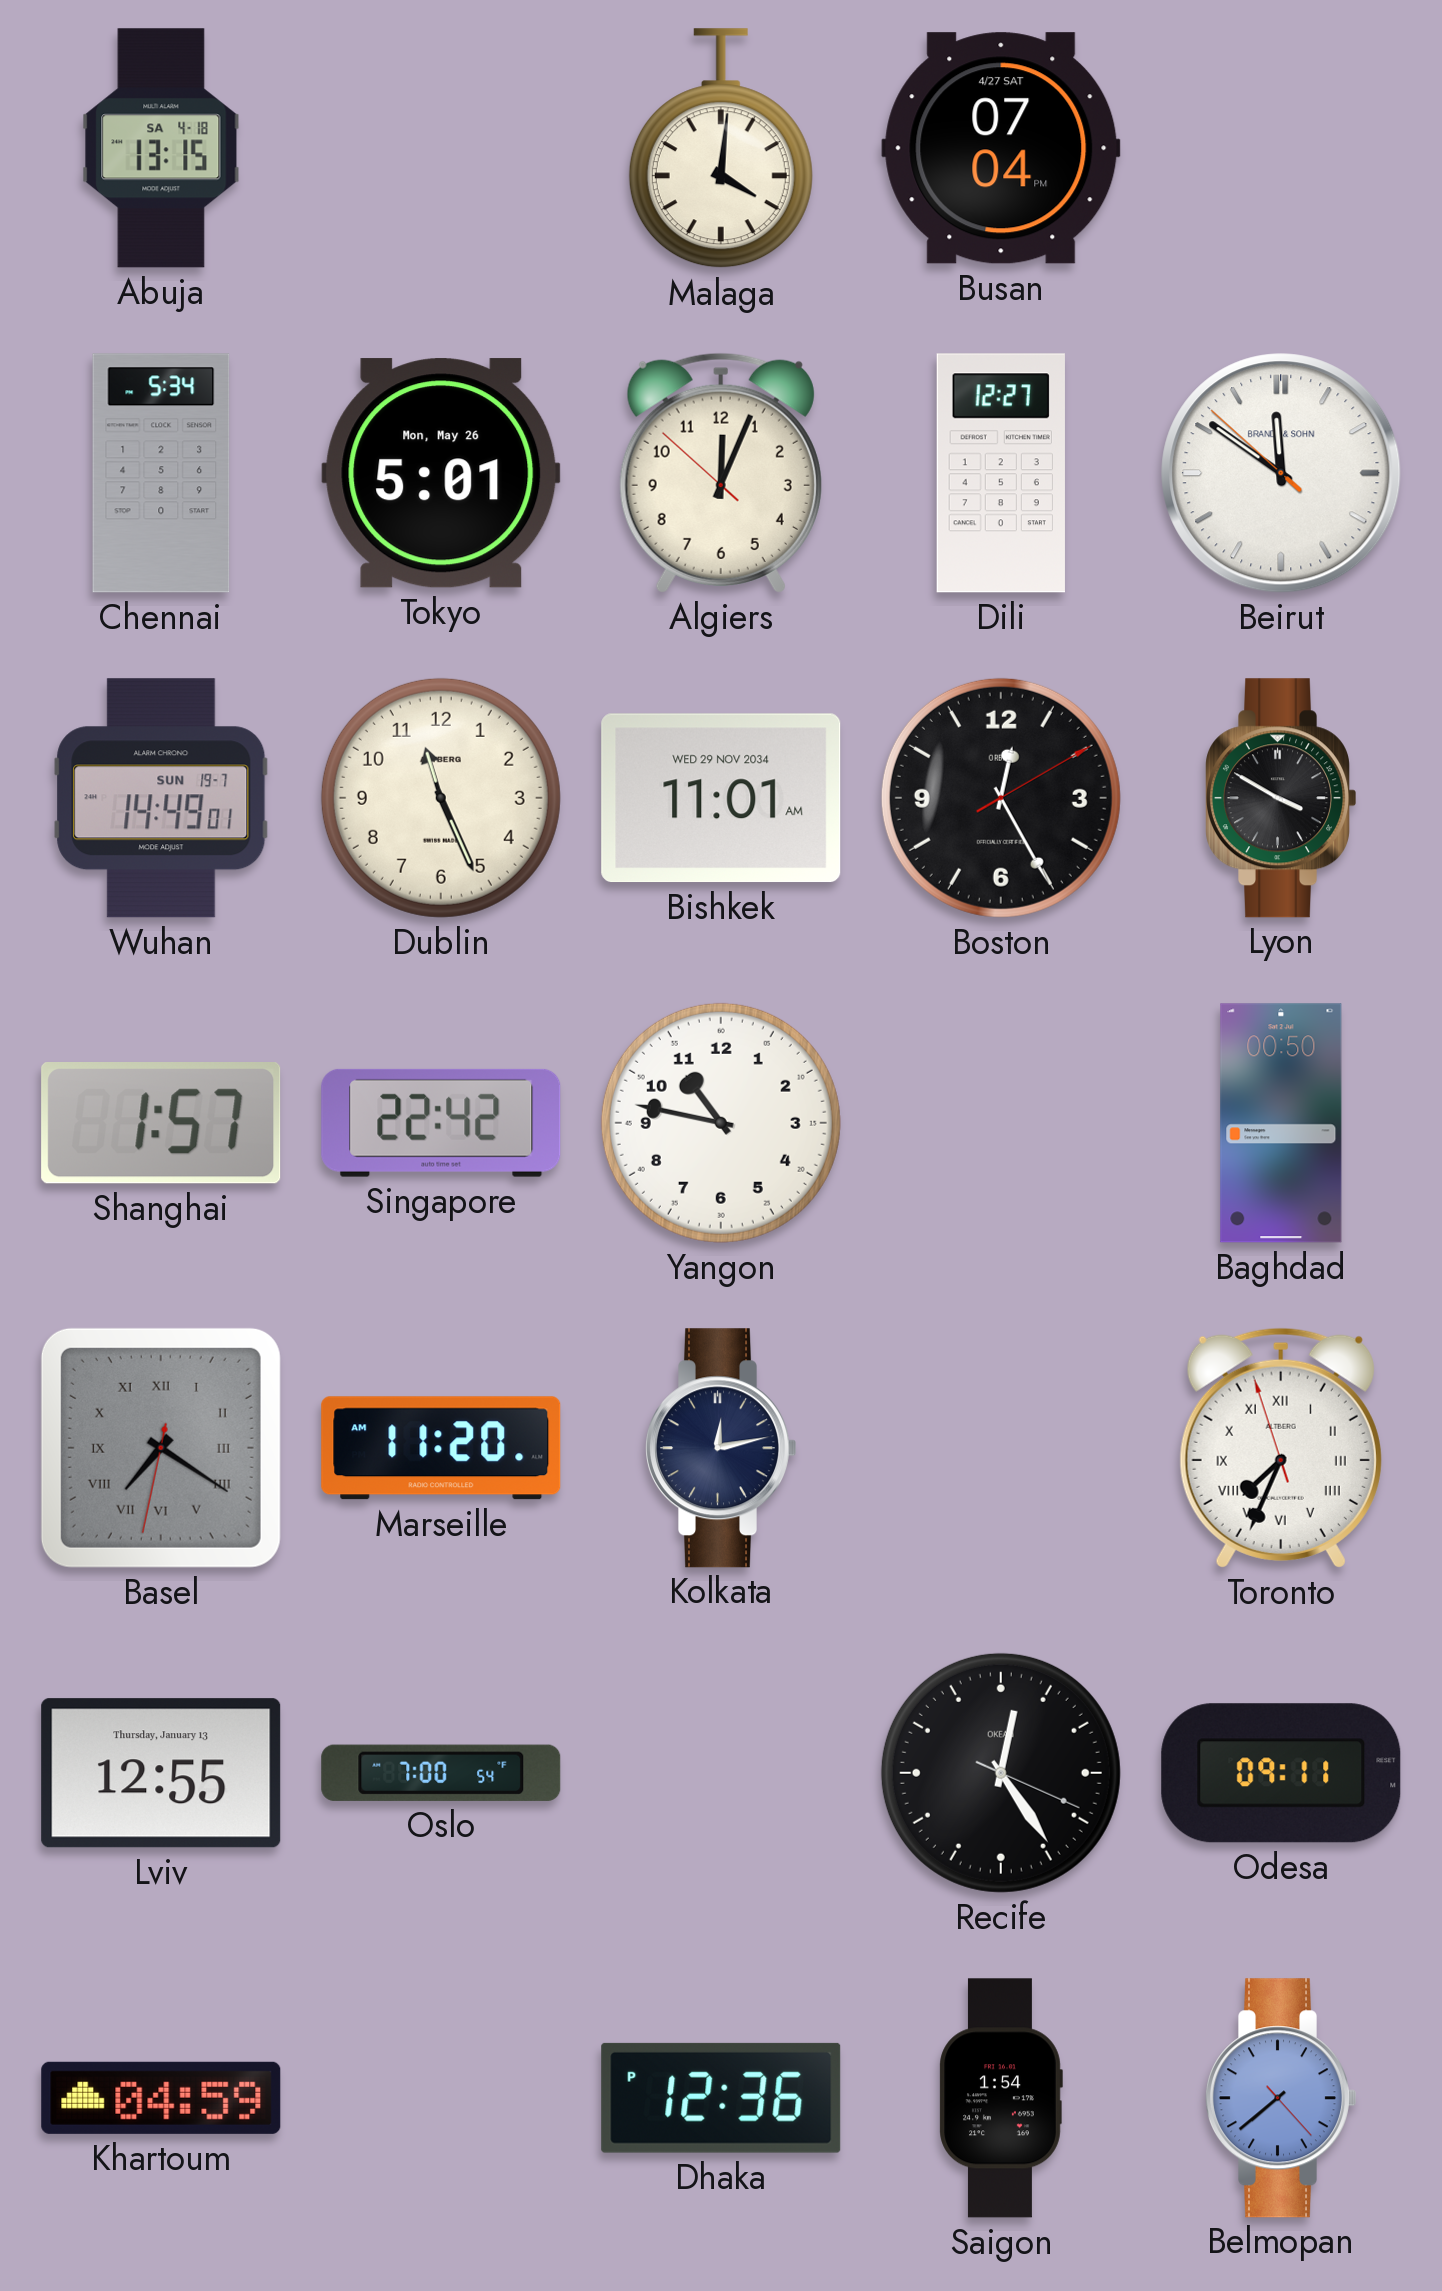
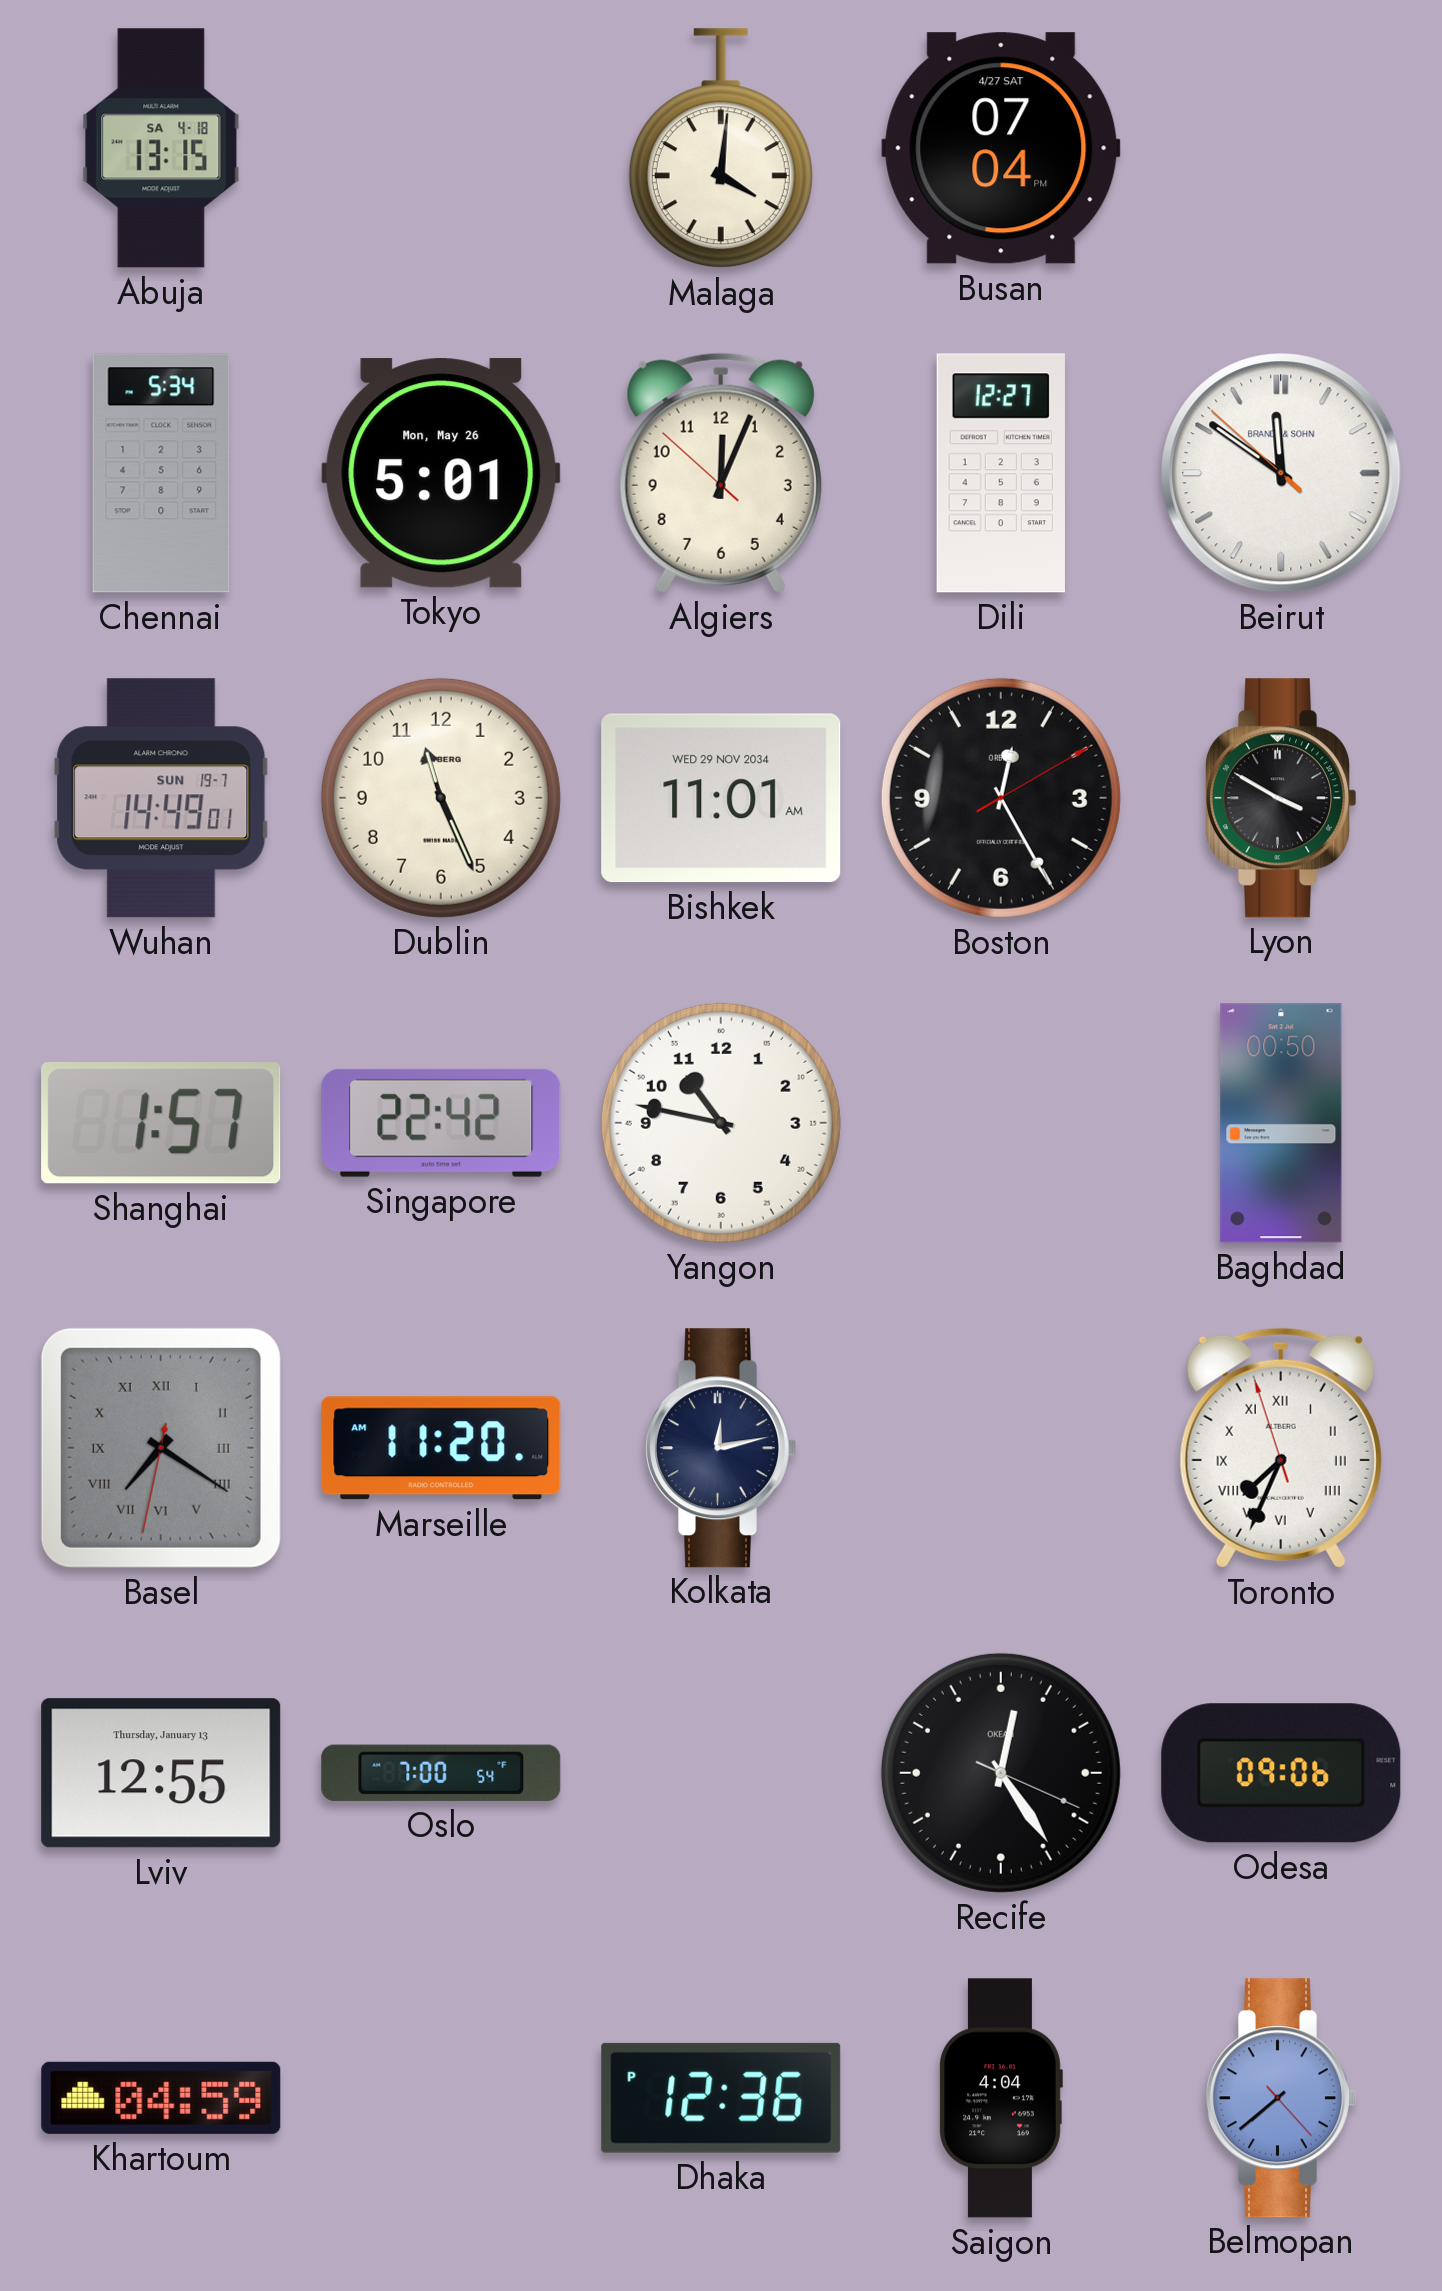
Odesa: 09:11 -> 09:06
Saigon: 1:54 -> 4:04
